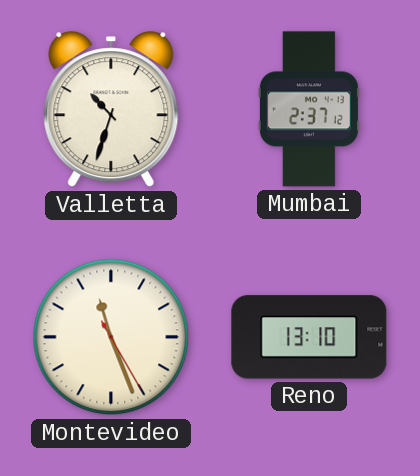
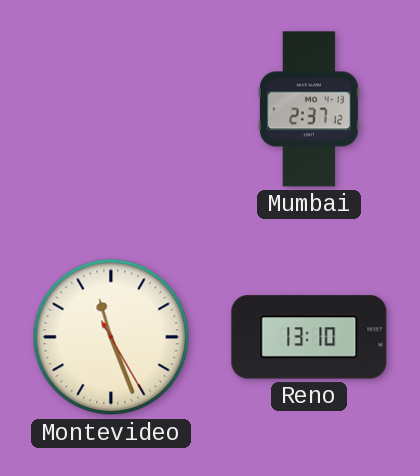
Valletta: 10:33 -> none
